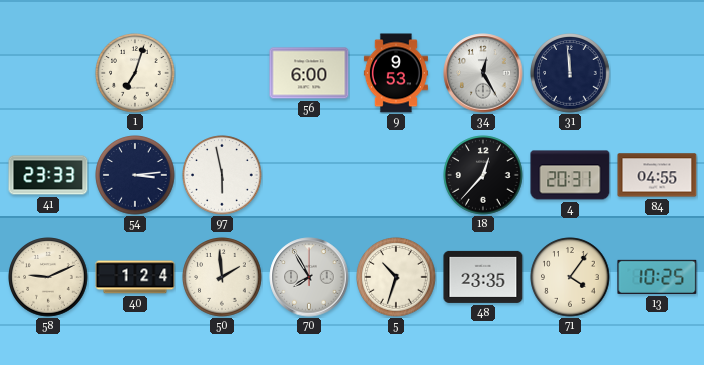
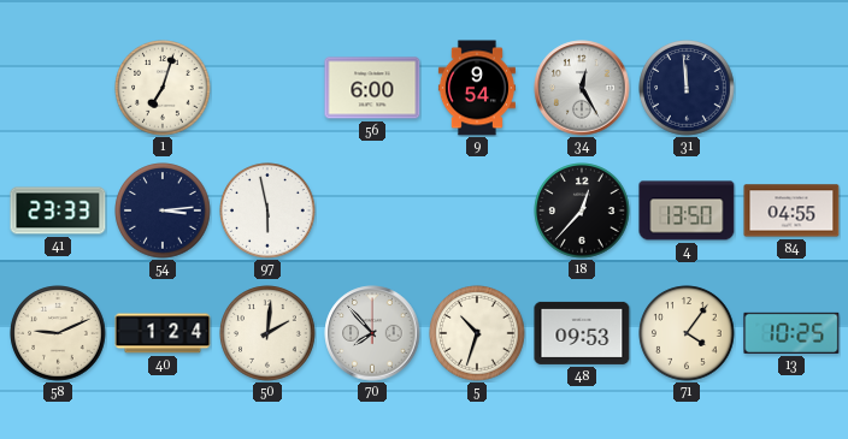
9: 9:53 -> 9:54
4: 20:31 -> 13:50
50: 1:59 -> 2:01
70: 7:55 -> 7:53
48: 23:35 -> 09:53
